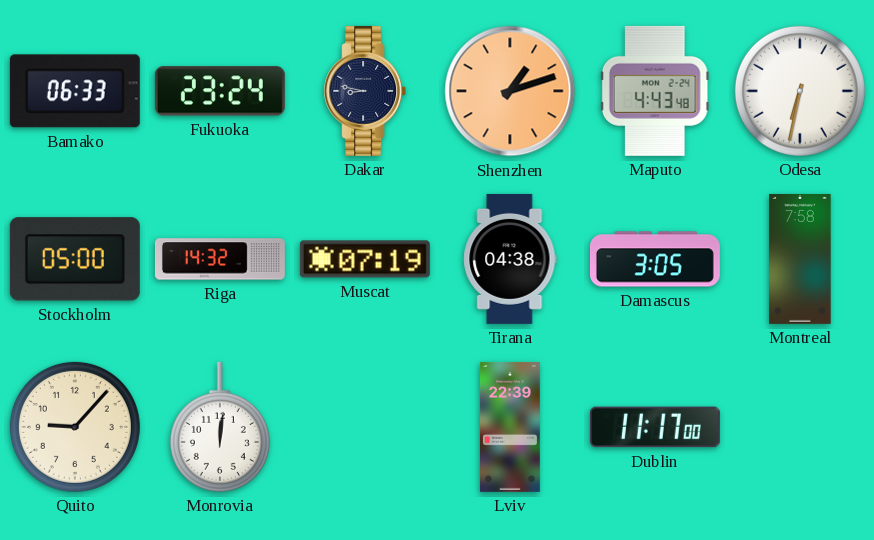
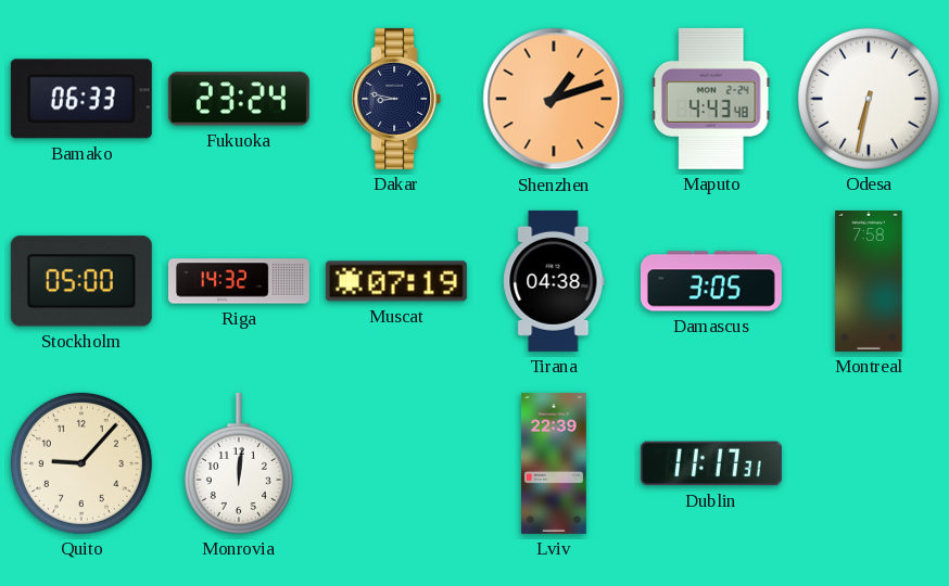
Dublin: 11:17:00 -> 11:17:31
